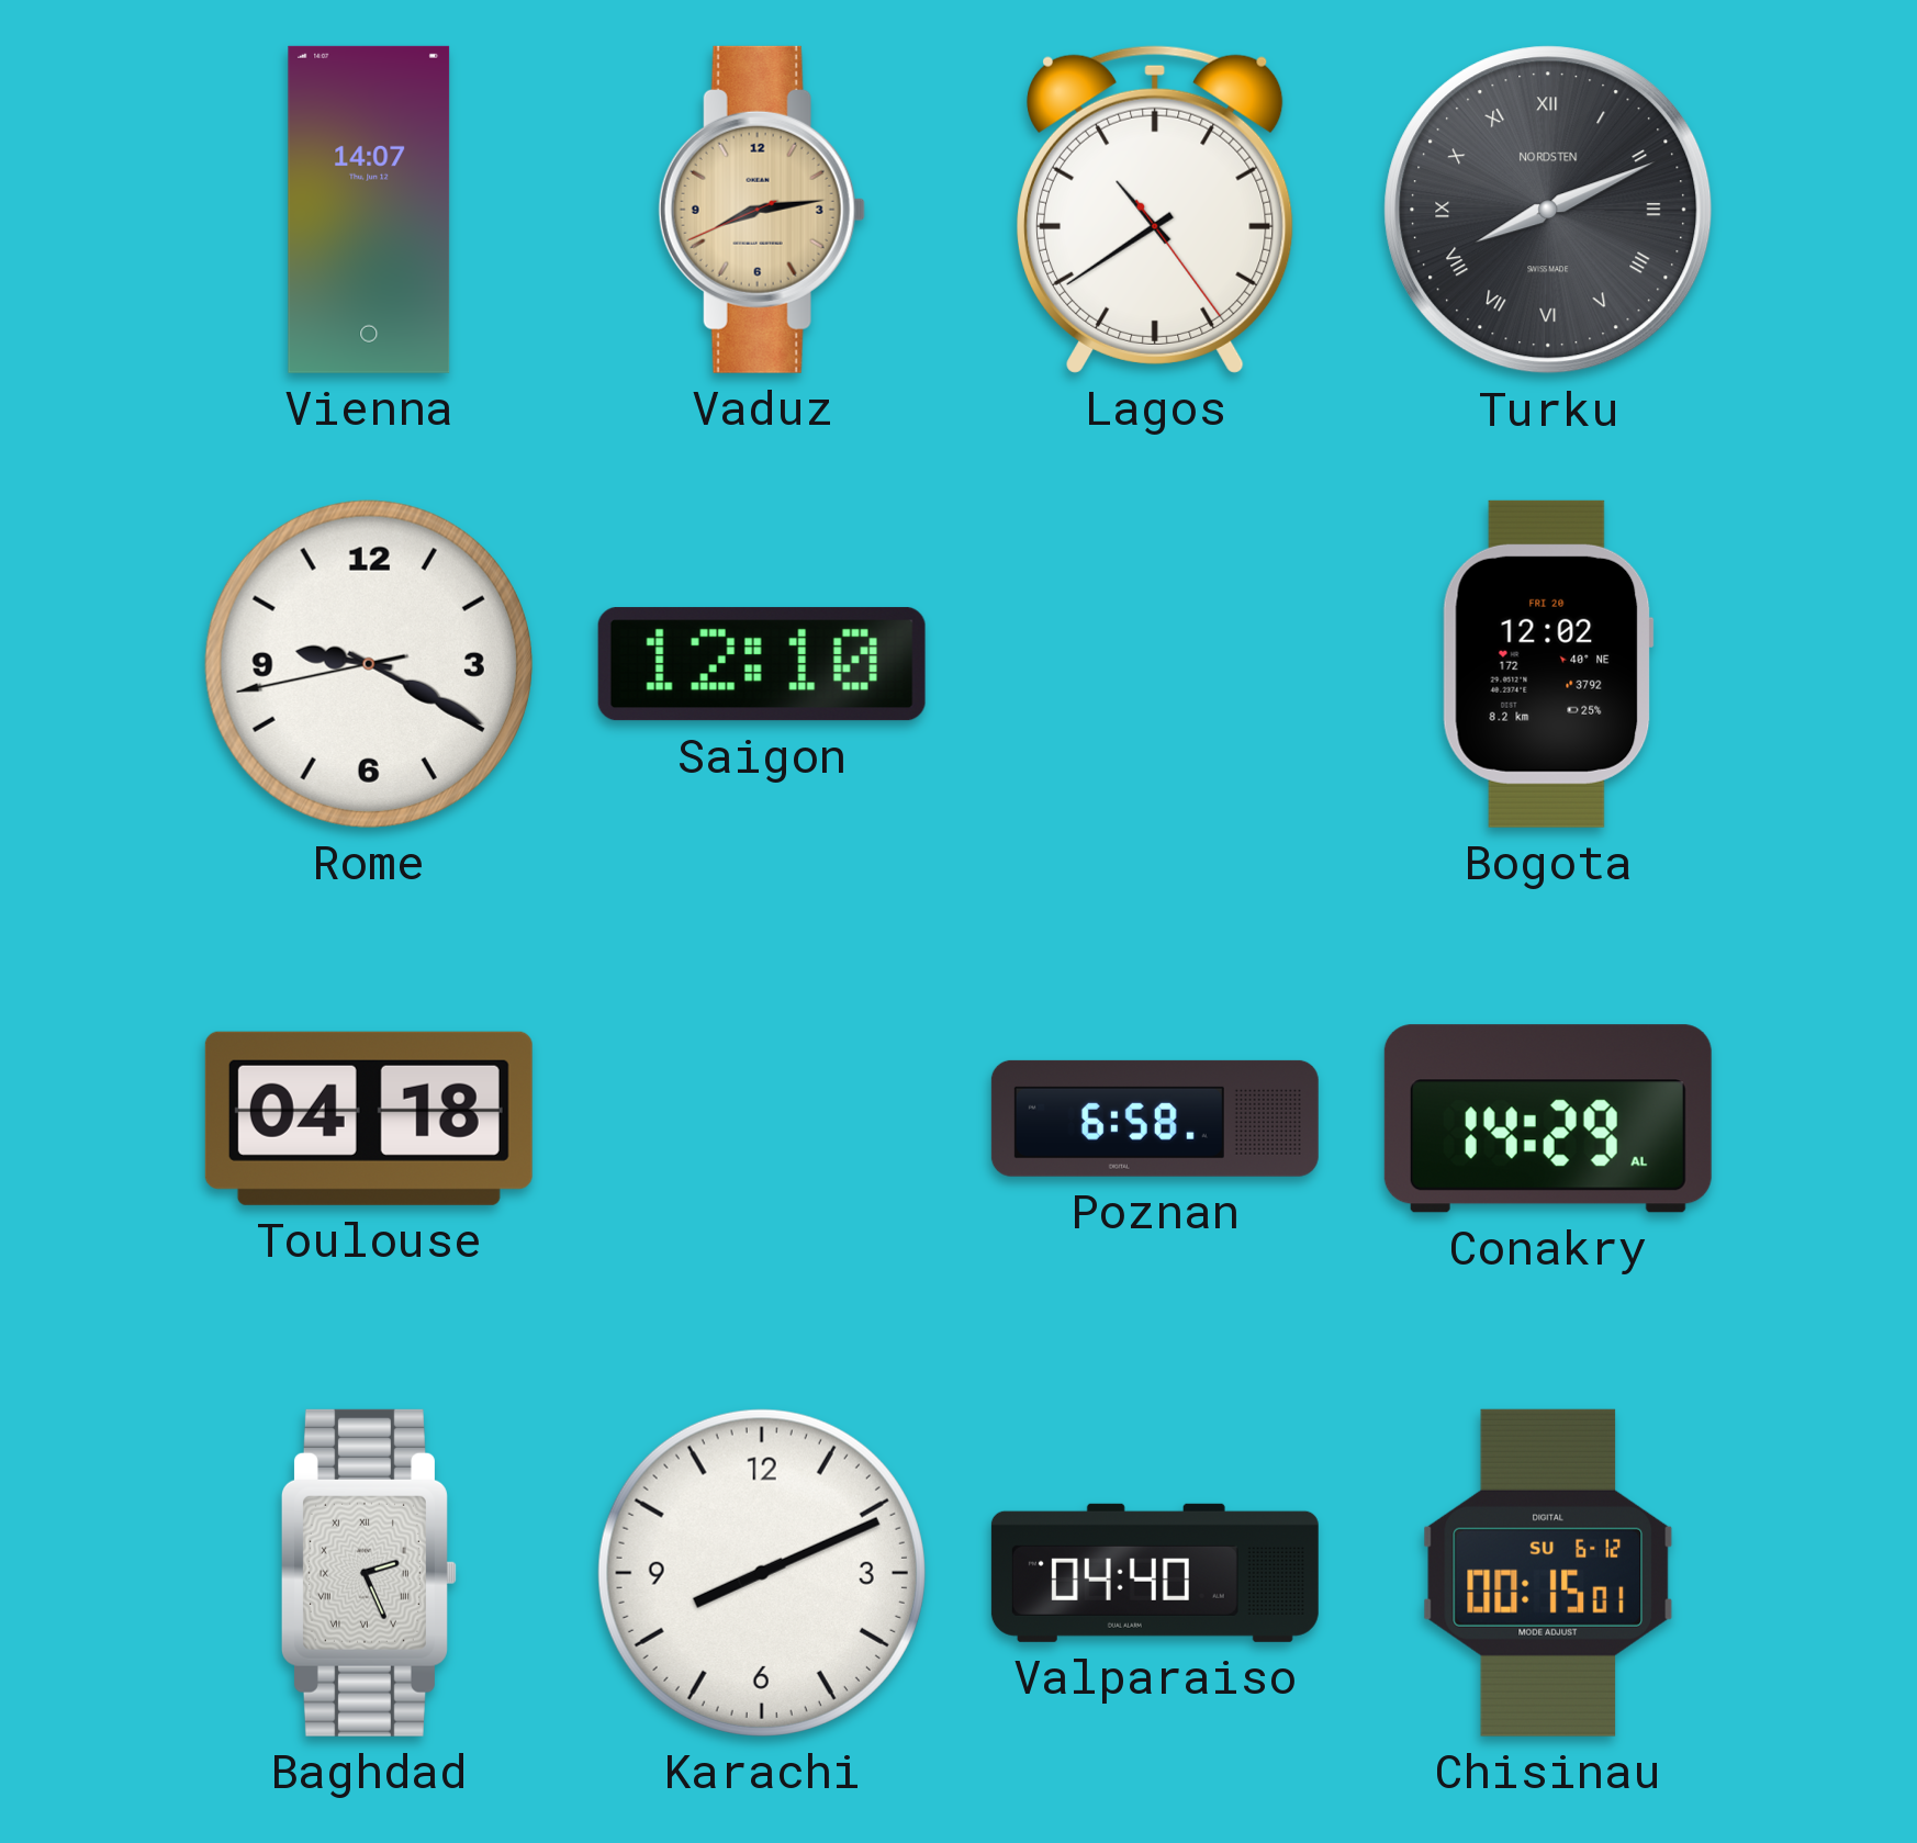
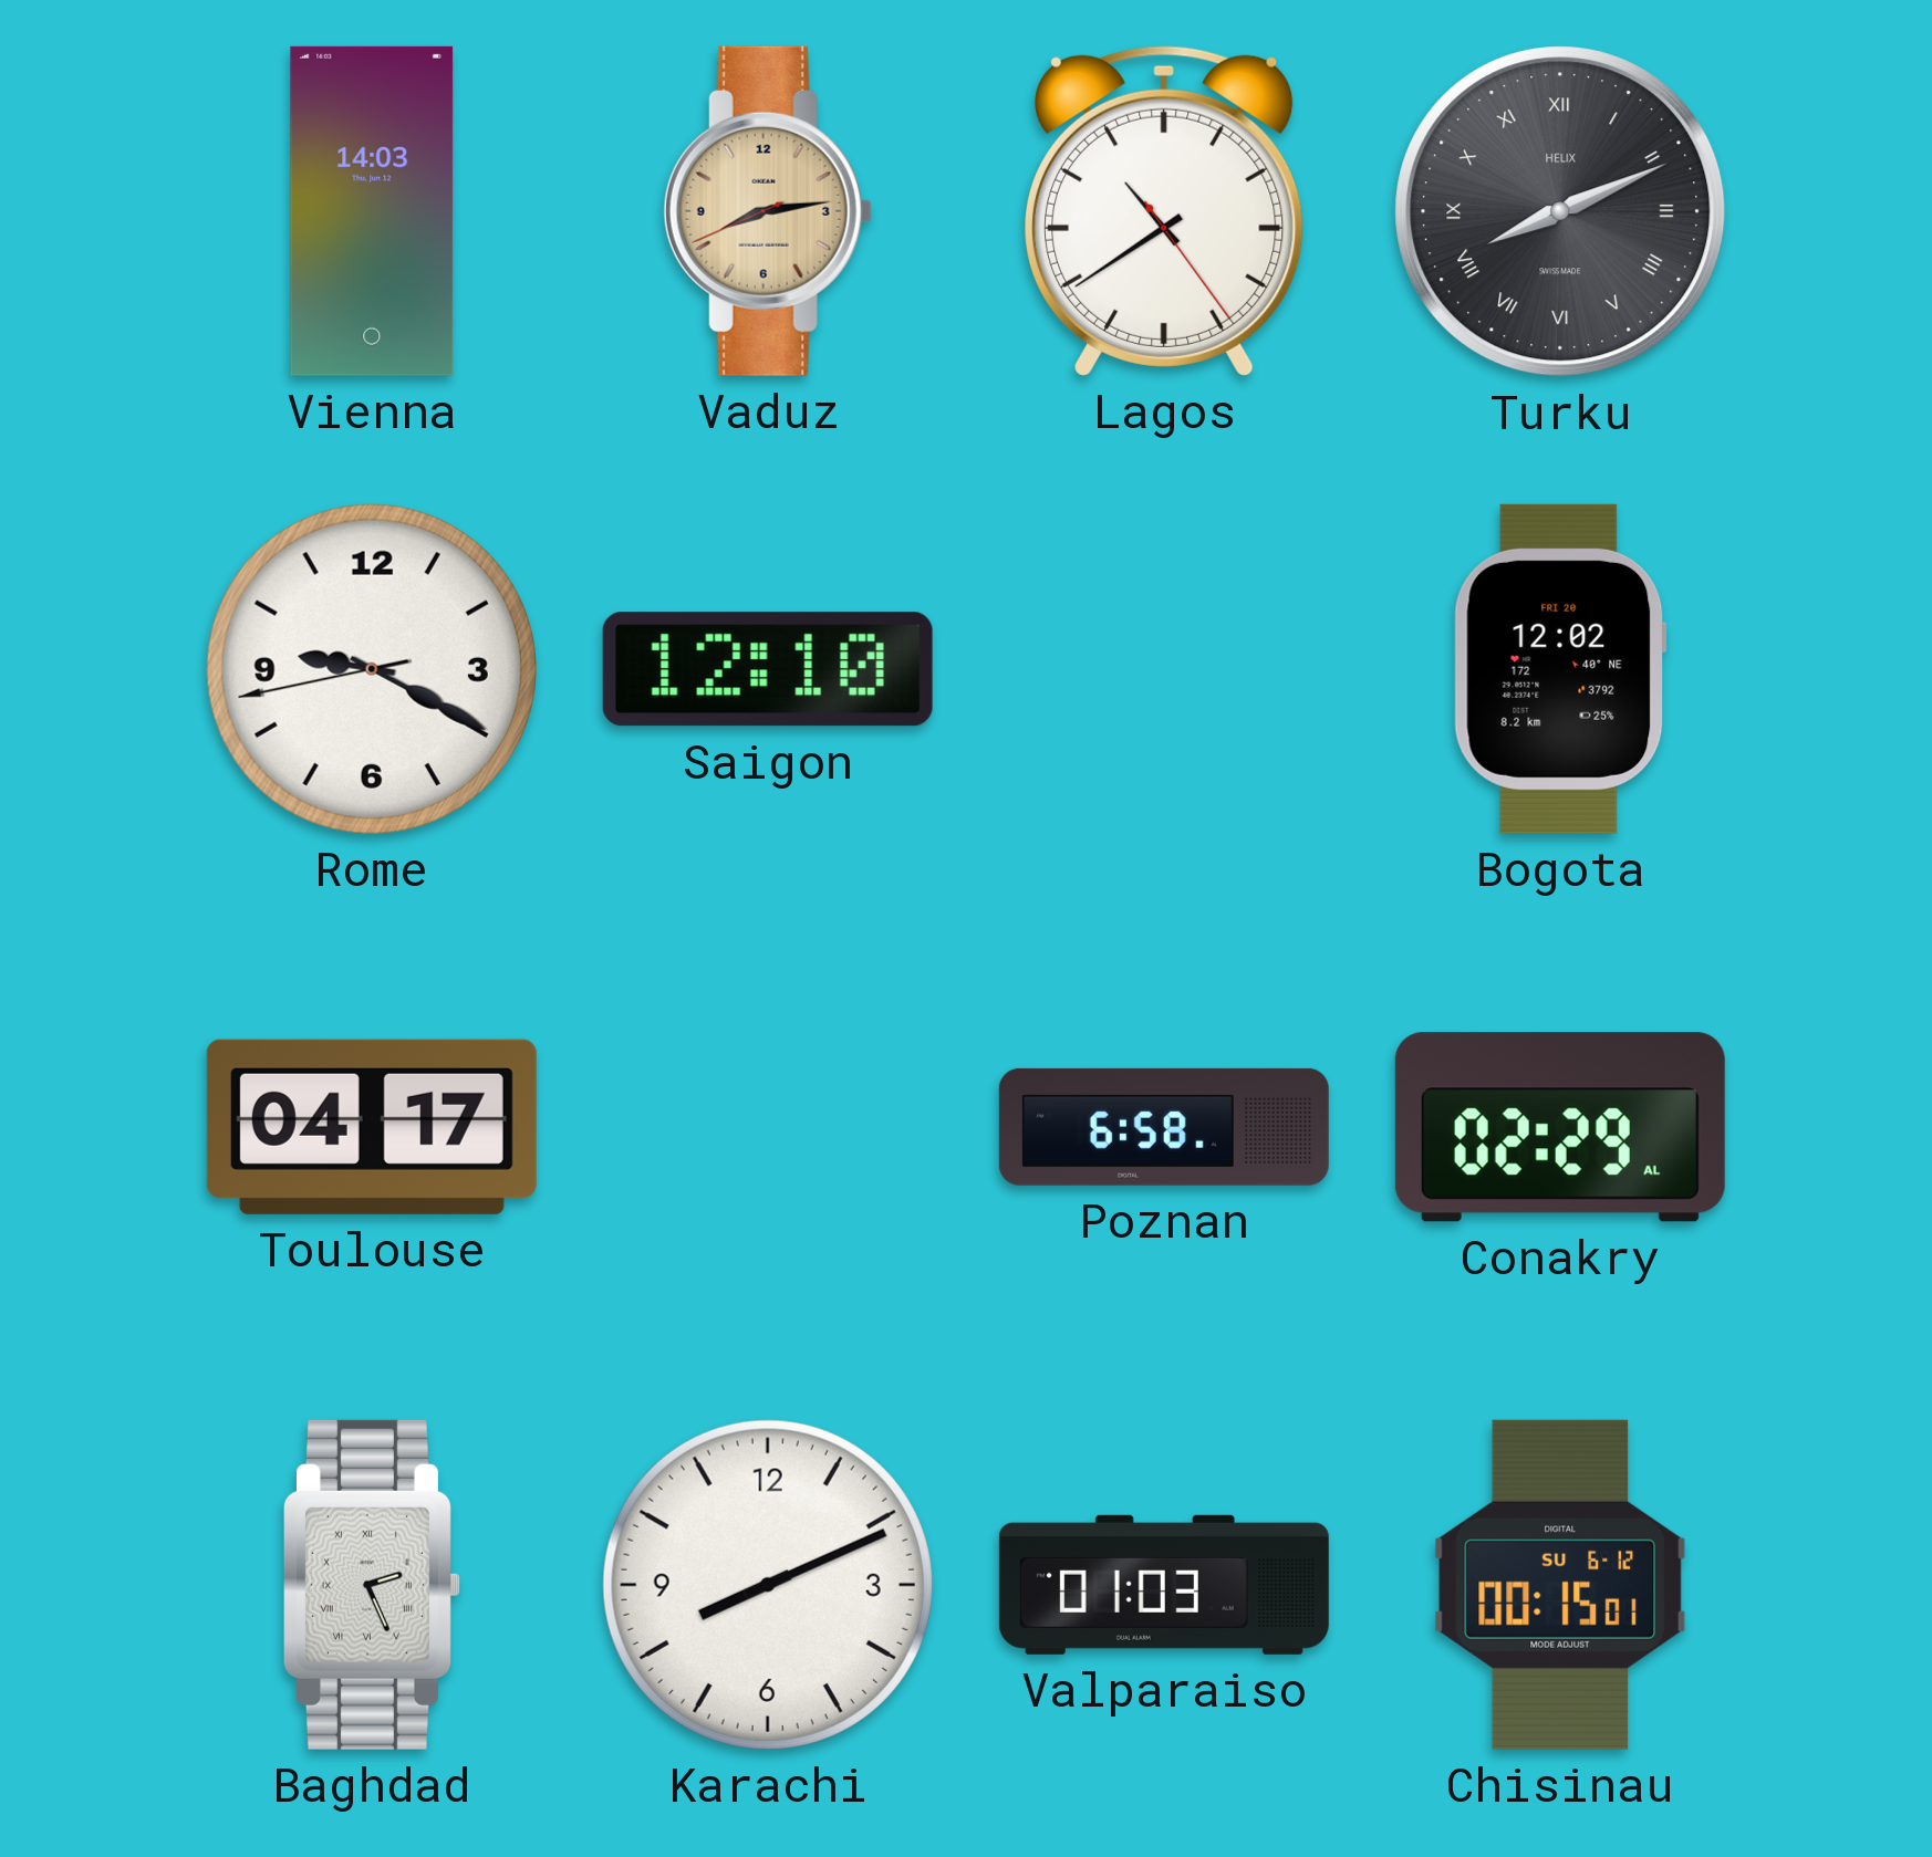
Vienna: 14:07 -> 14:03
Turku brand: NORDSTEN -> HELIX
Toulouse: 04:18 -> 04:17
Conakry: 14:29 -> 02:29
Valparaiso: 04:40 -> 01:03
